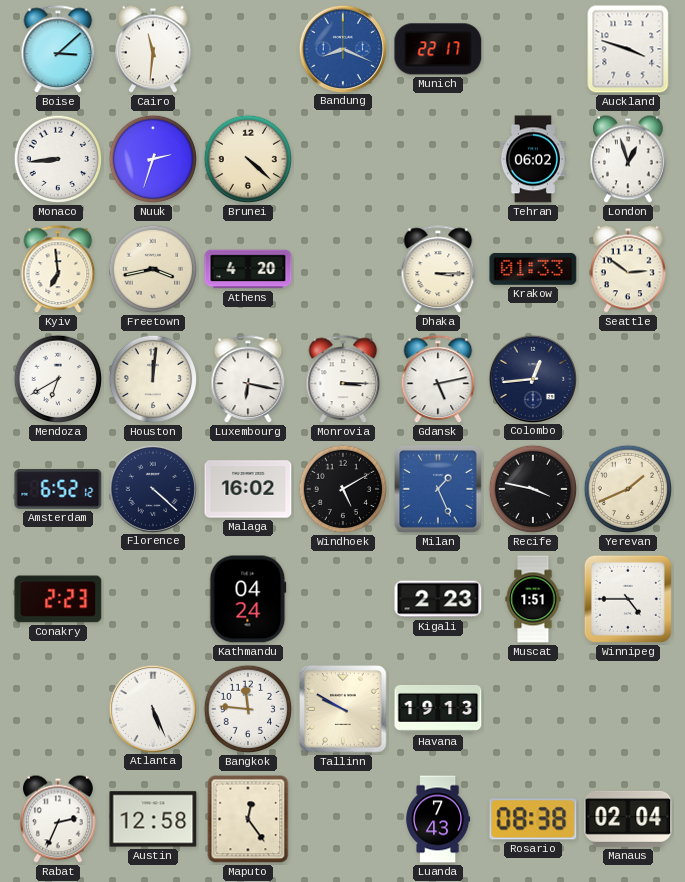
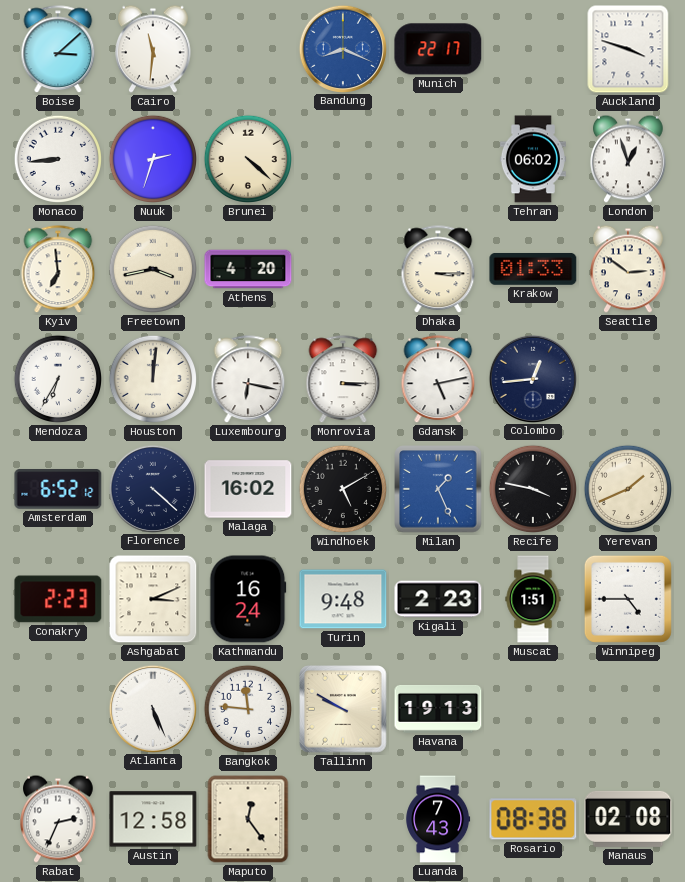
Mendoza: 6:40 -> 6:35
Ashgabat: none -> 3:11
Kathmandu: 04:24 -> 16:24
Turin: none -> 9:48
Manaus: 02:04 -> 02:08
